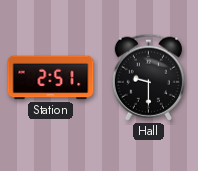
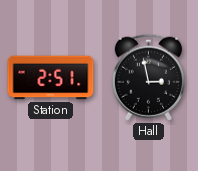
Hall: 9:30 -> 2:58
